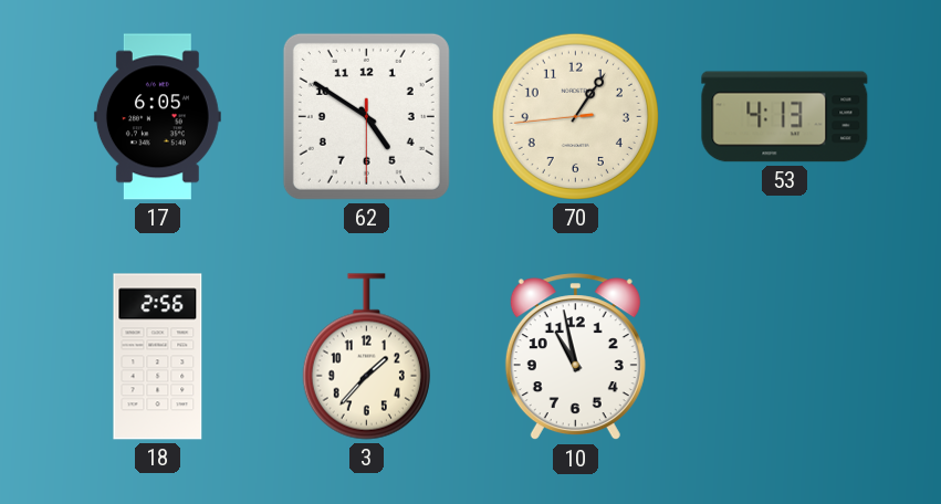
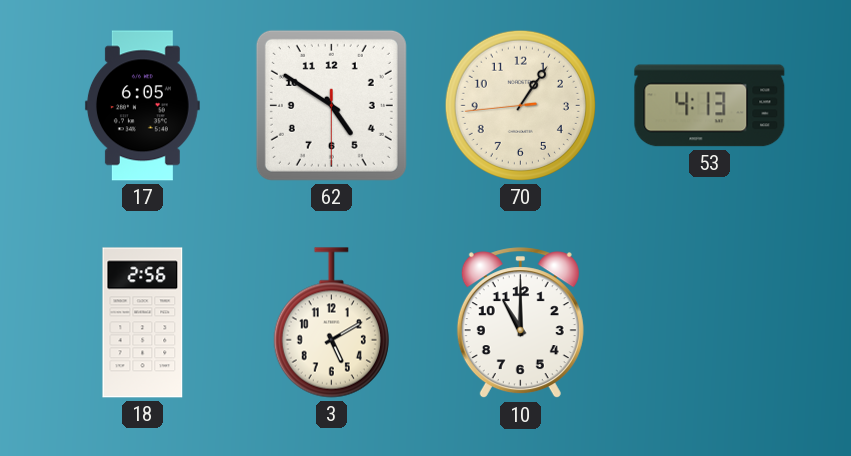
3: 1:37 -> 5:10
10: 10:58 -> 11:00
